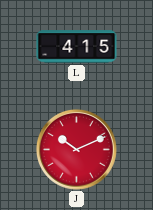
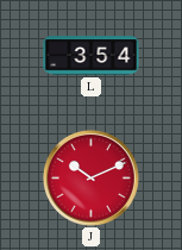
L: 4:15 -> 3:54
